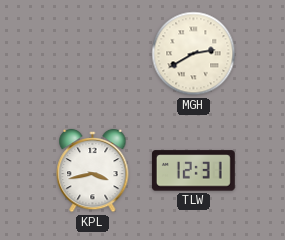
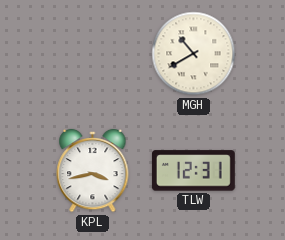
MGH: 2:40 -> 10:40
